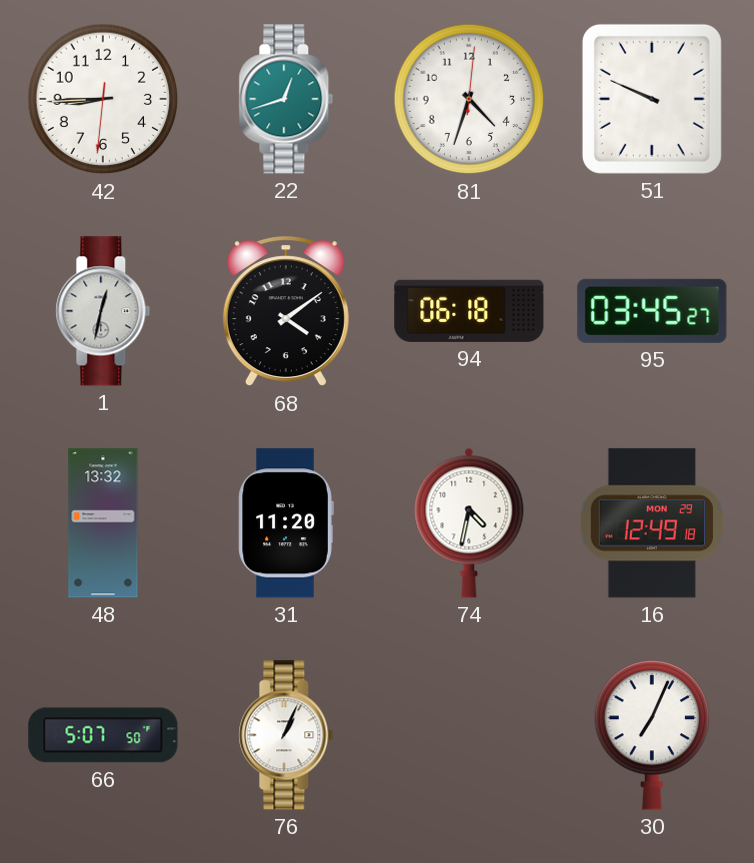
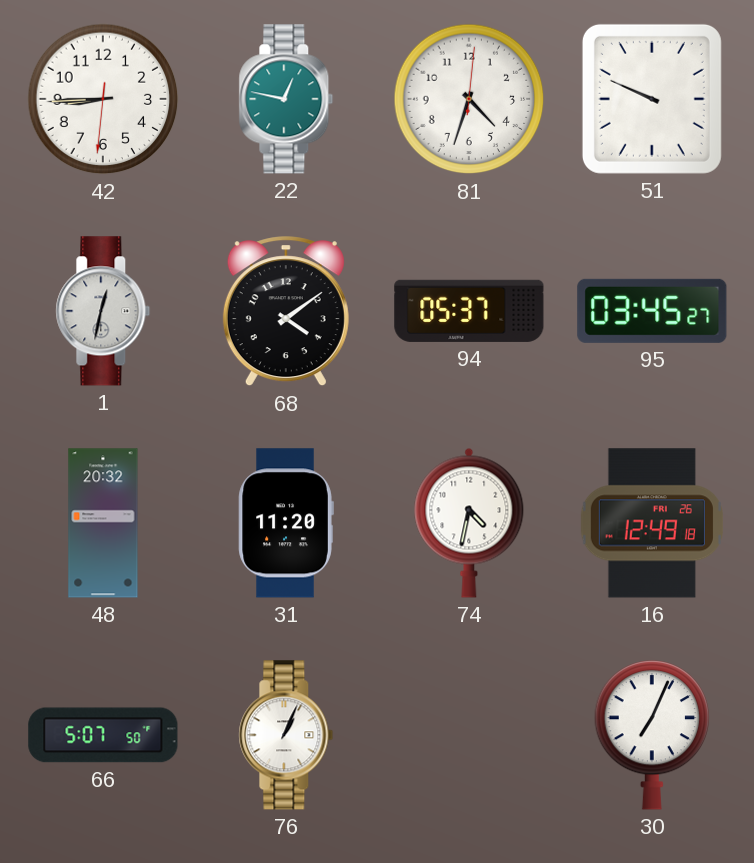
22: 12:42 -> 12:47
94: 06:18 -> 05:37
48: 13:32 -> 20:32
16 date: MON 29 -> FRI 26
